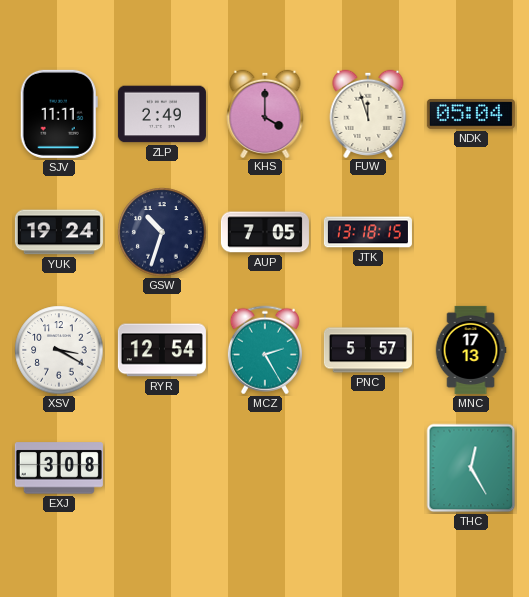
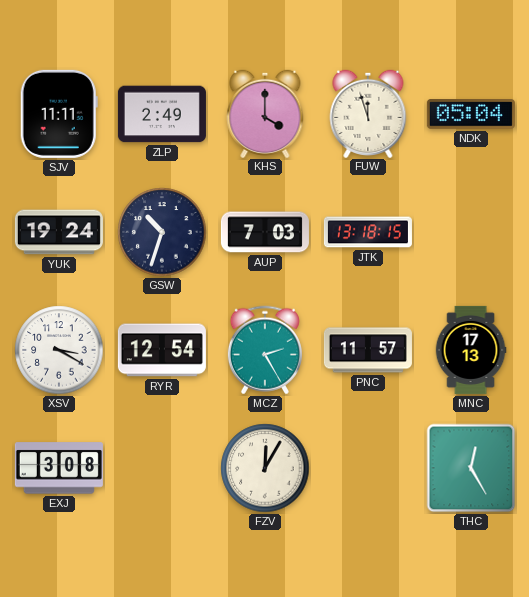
AUP: 7:05 -> 7:03
PNC: 5:57 -> 11:57
FZV: none -> 12:05
